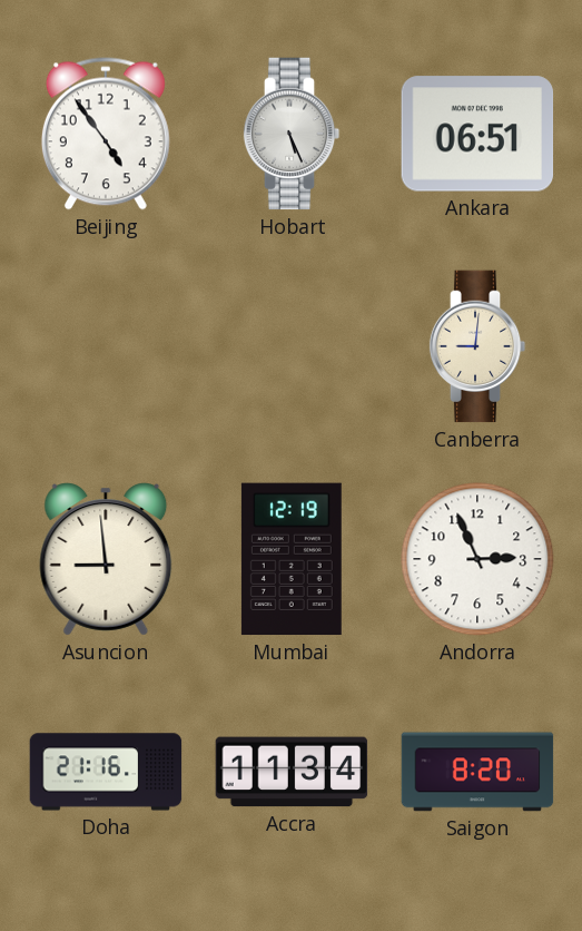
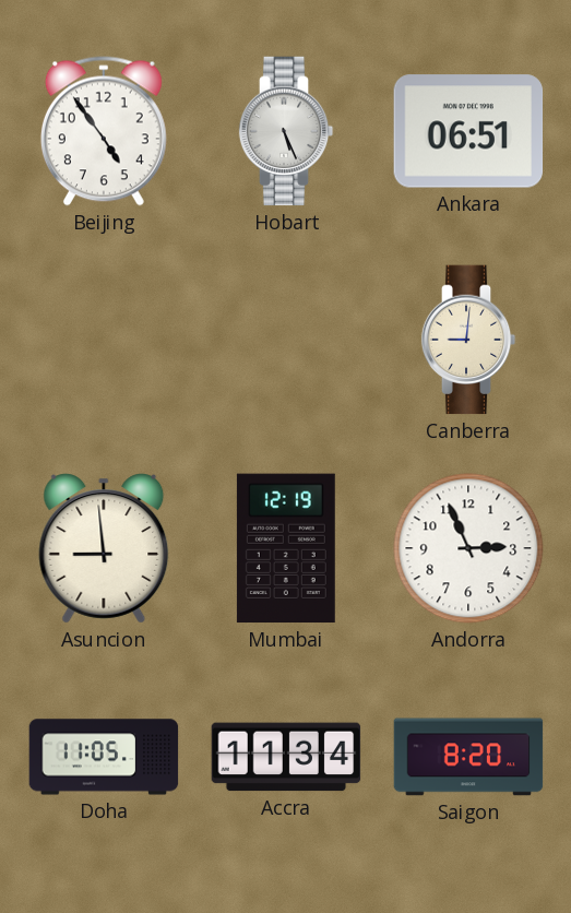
Doha: 21:16 -> 11:05
